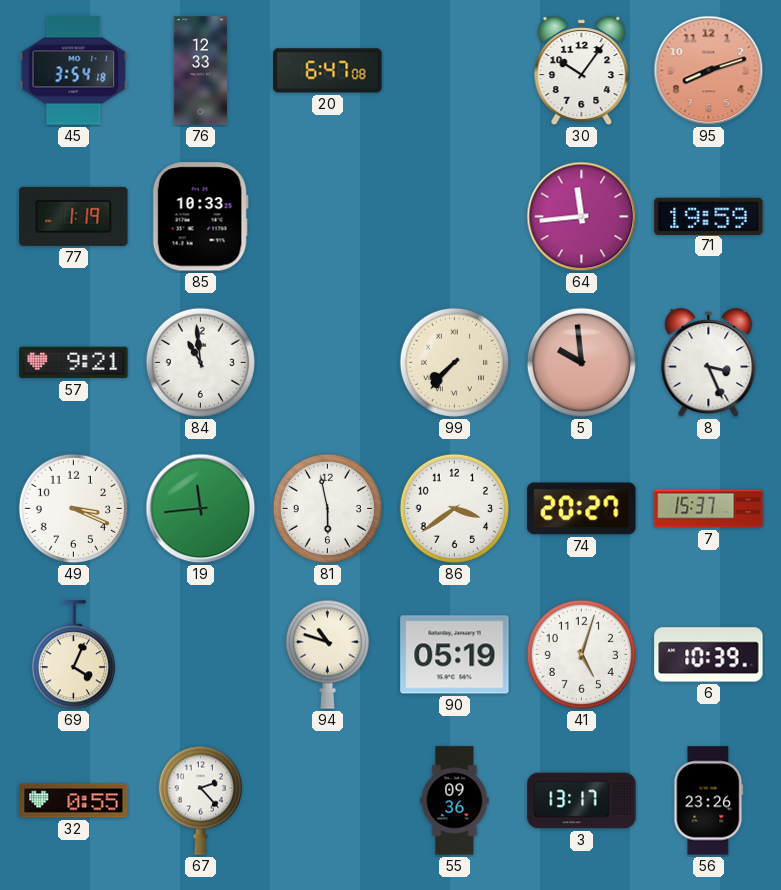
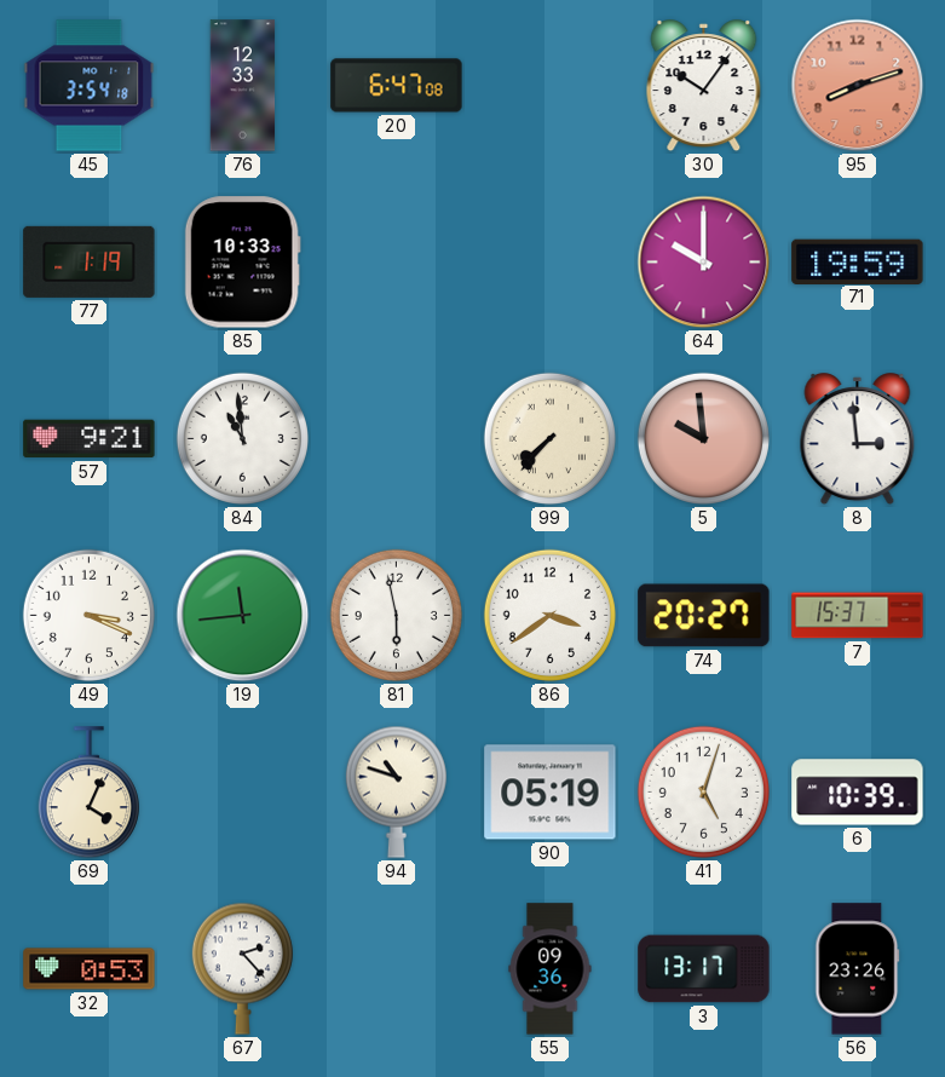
64: 11:44 -> 10:00
8: 3:26 -> 2:59
32: 0:55 -> 0:53
